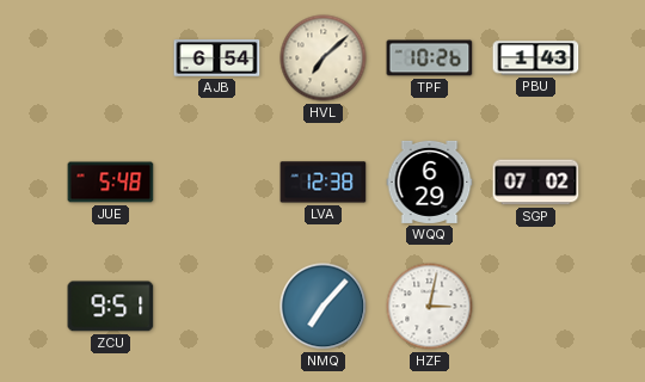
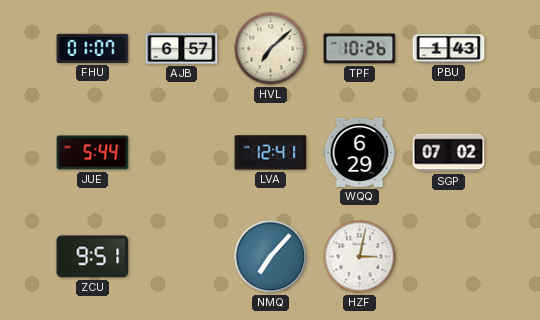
FHU: none -> 01:07
AJB: 6:54 -> 6:57
JUE: 5:48 -> 5:44
LVA: 12:38 -> 12:41
